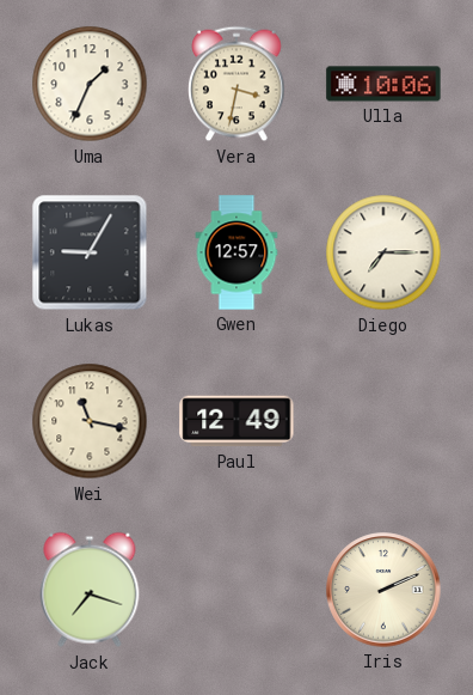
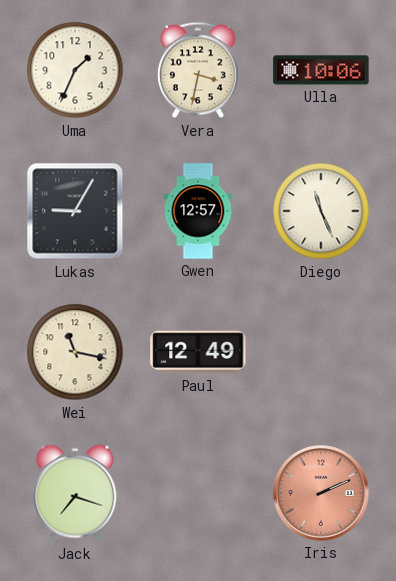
Diego: 7:15 -> 11:26
Iris dial: cream -> salmon
